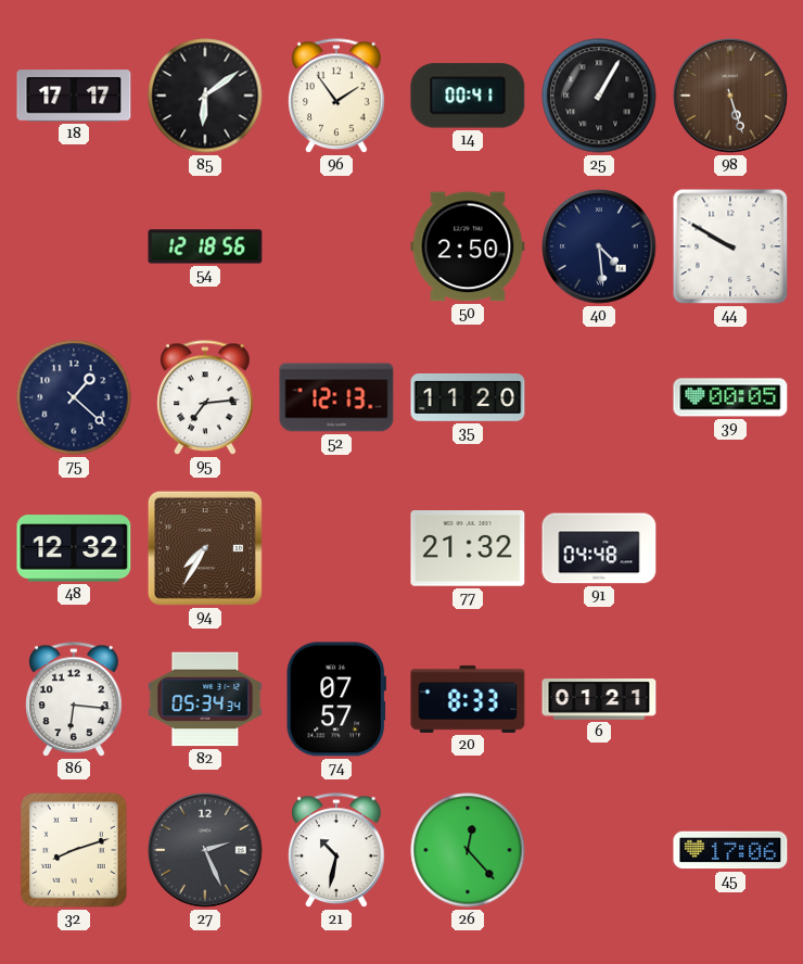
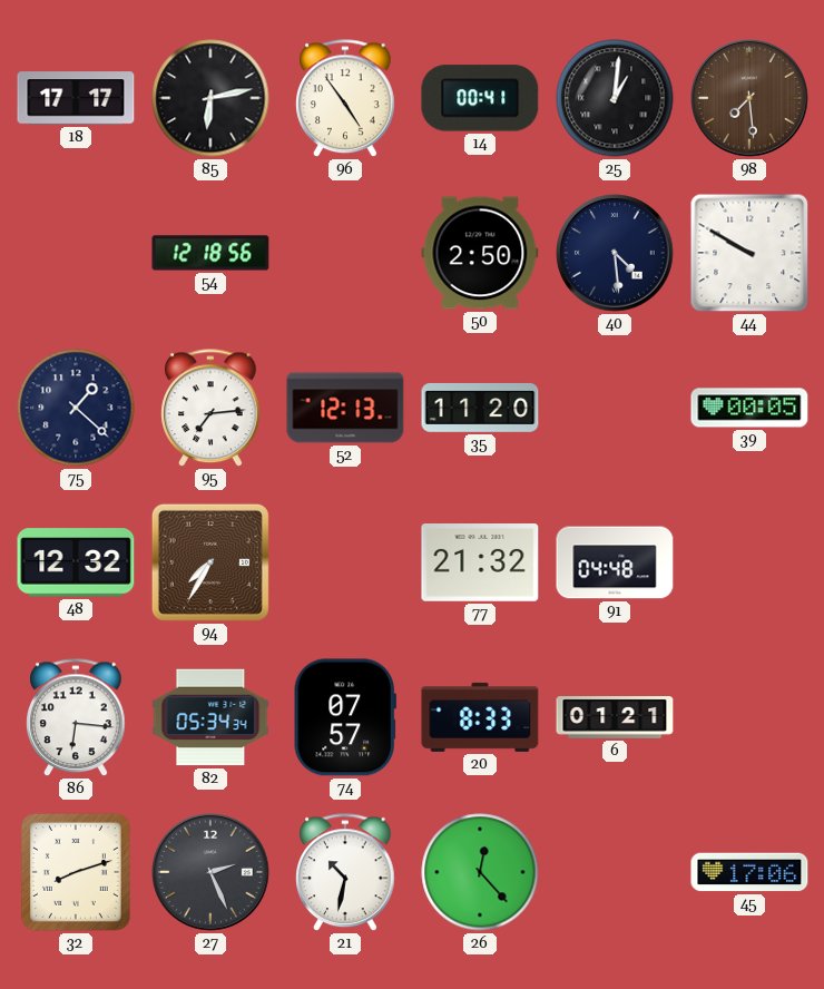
85: 6:09 -> 6:13
96: 1:54 -> 4:54
25: 1:05 -> 1:01
98: 5:27 -> 7:29
